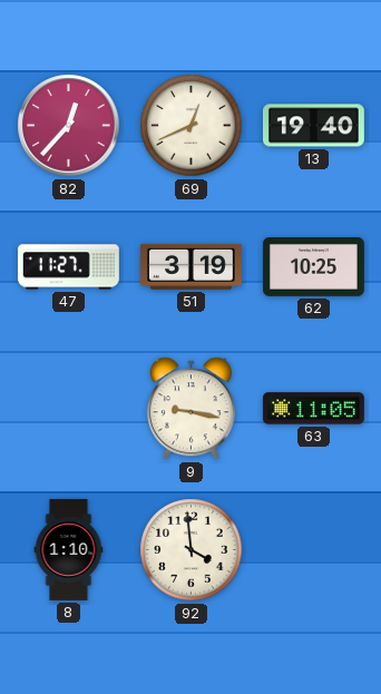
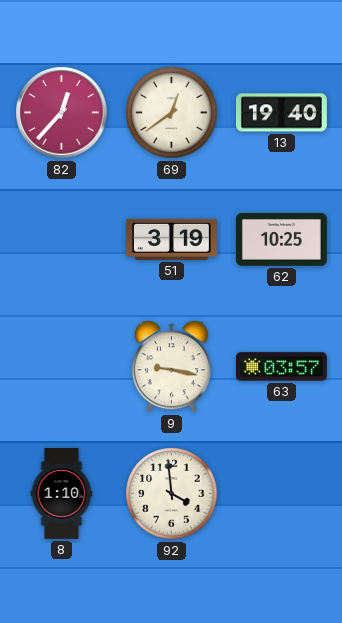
69: 12:41 -> 12:39
47: 11:27 -> none
63: 11:05 -> 03:57
